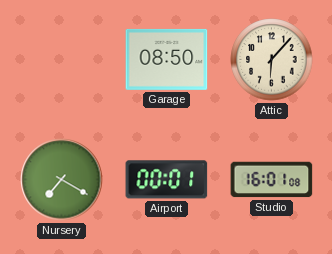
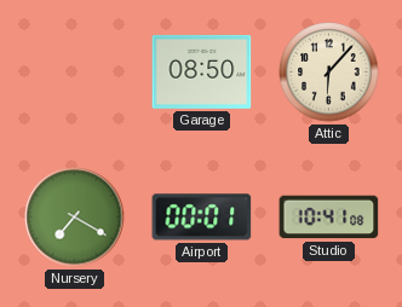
Studio: 16:01 -> 10:41
